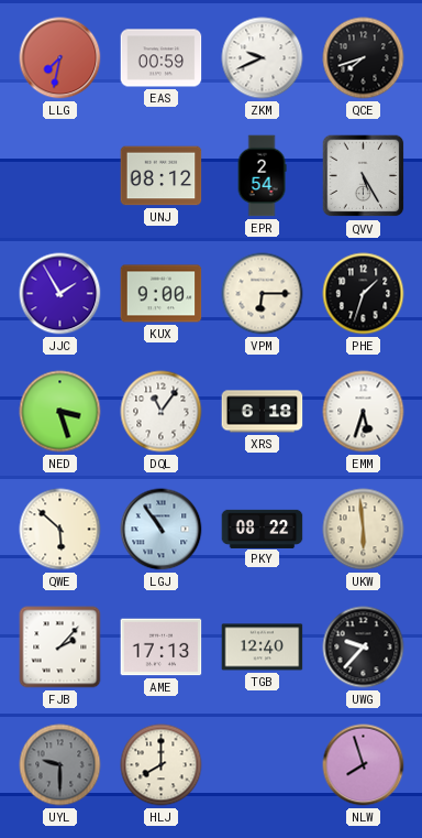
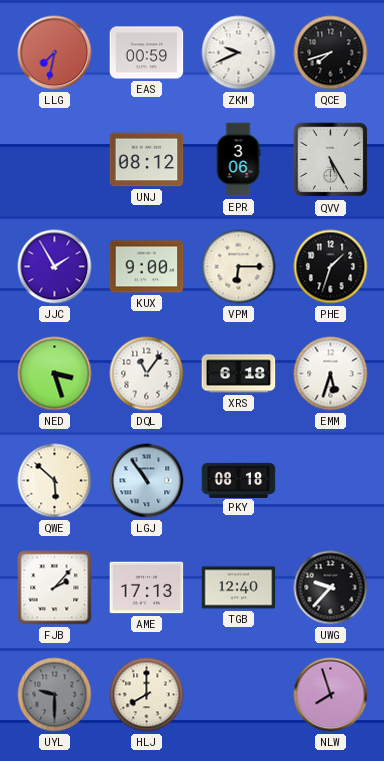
EPR: 2:54 -> 3:06
PKY: 08:22 -> 08:18
UKW: 5:59 -> none
